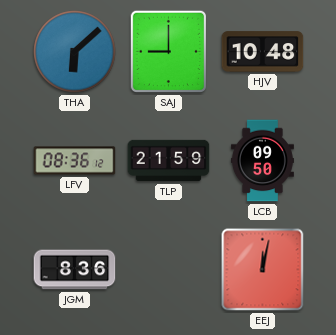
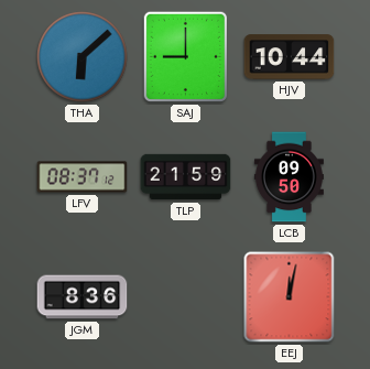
HJV: 10:48 -> 10:44
LFV: 08:36 -> 08:37
